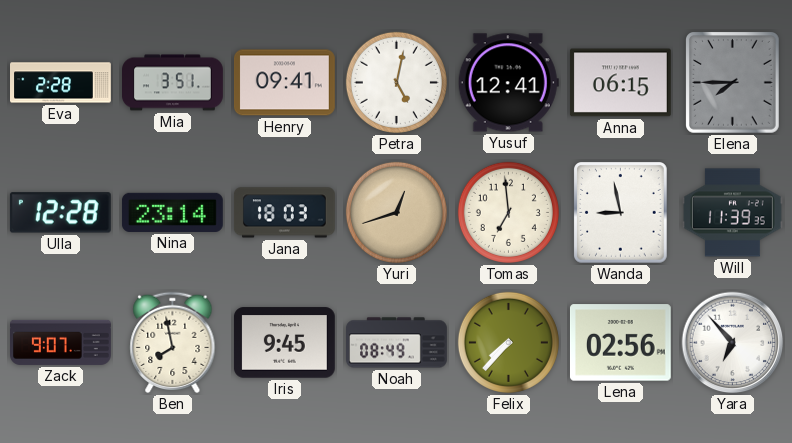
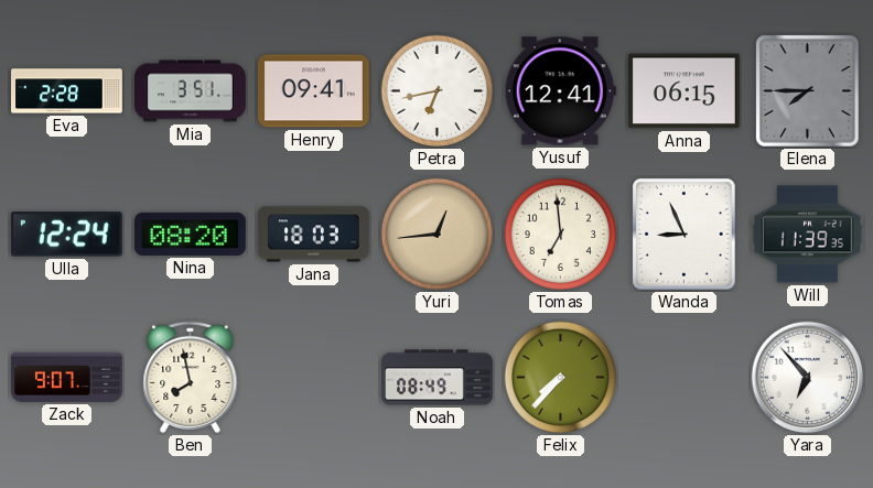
Petra: 5:02 -> 6:43
Ulla: 12:28 -> 12:24
Nina: 23:14 -> 08:20
Yuri: 12:42 -> 12:44
Wanda: 8:58 -> 8:56
Iris: 9:45 -> none
Lena: 02:56 -> none
